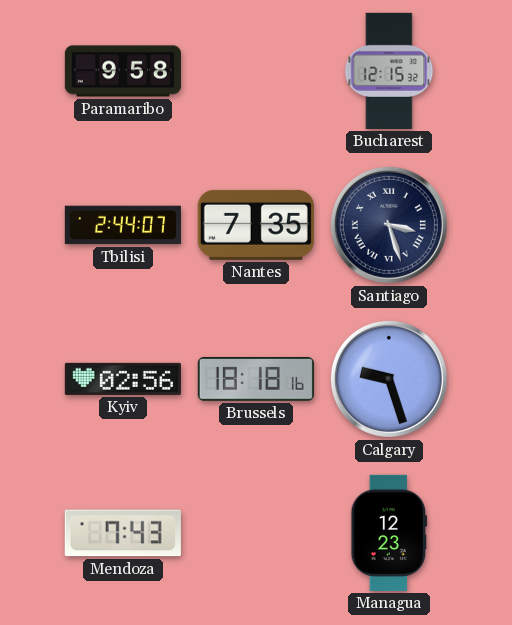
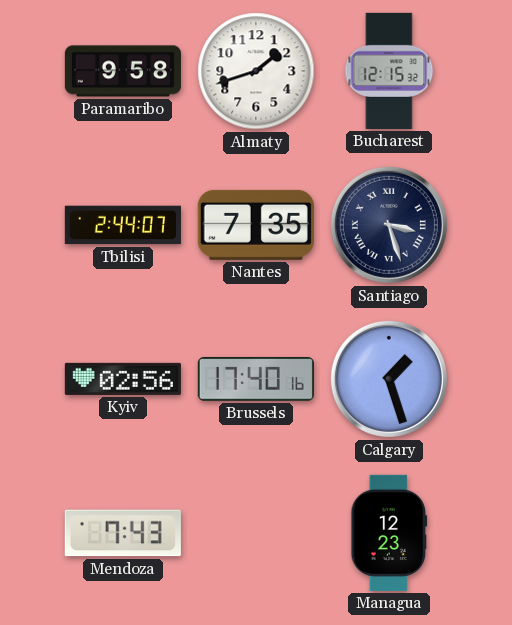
Almaty: none -> 1:42
Brussels: 18:18 -> 17:40
Calgary: 9:27 -> 1:27
